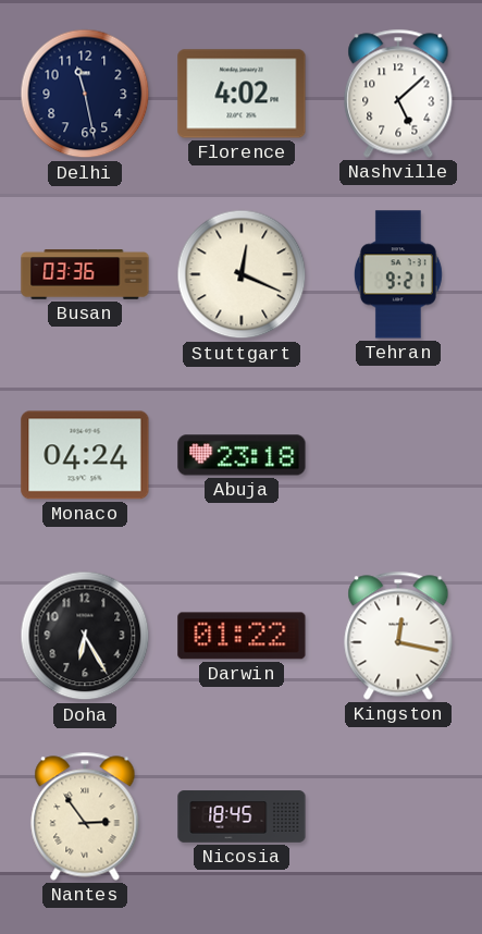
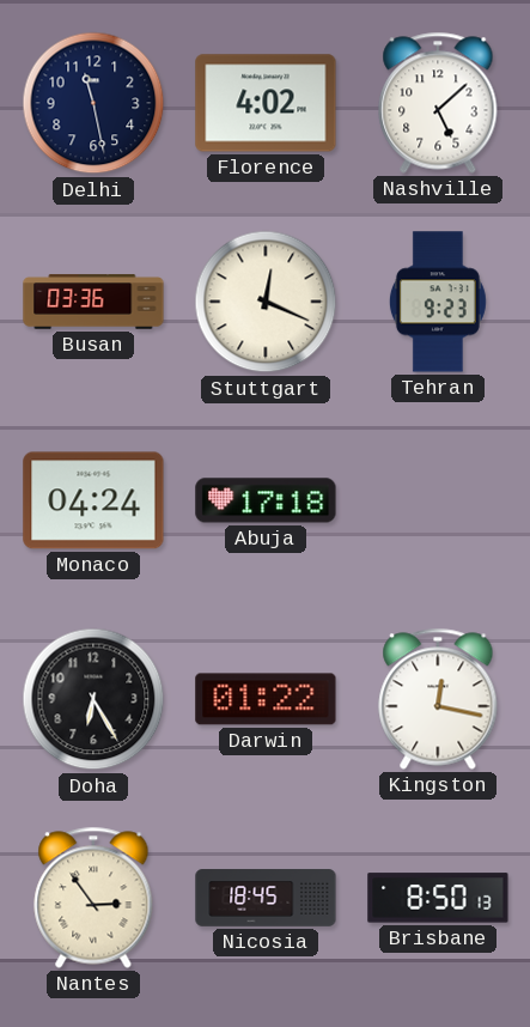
Tehran: 9:21 -> 9:23
Abuja: 23:18 -> 17:18
Brisbane: none -> 8:50
